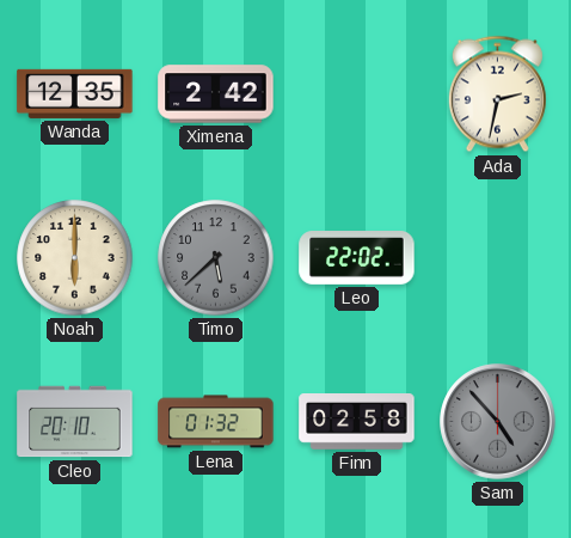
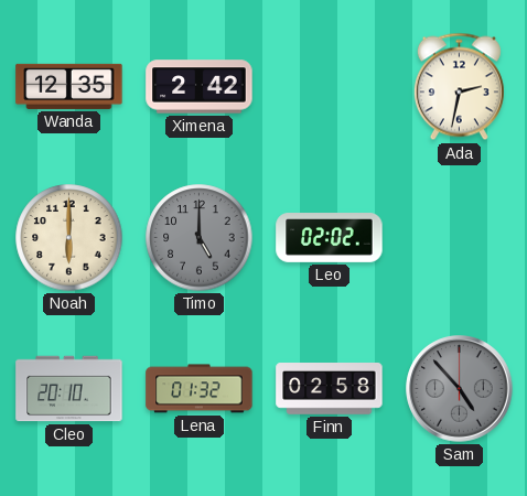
Timo: 5:38 -> 5:00
Leo: 22:02 -> 02:02
